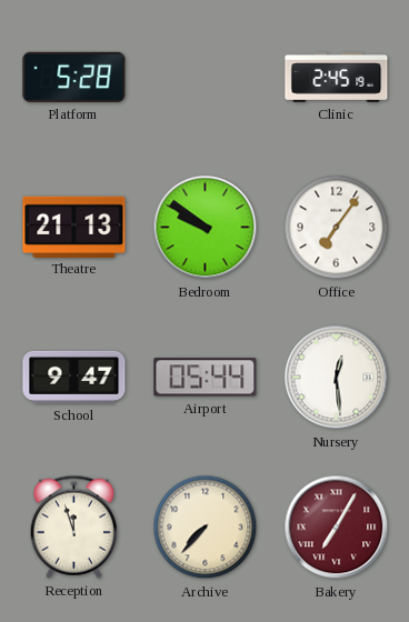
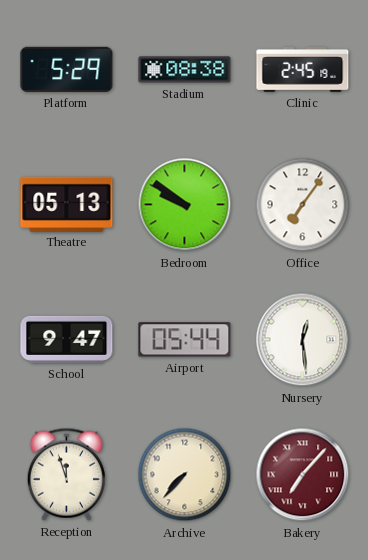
Platform: 5:28 -> 5:29
Stadium: none -> 08:38
Theatre: 21:13 -> 05:13
Bakery: 7:05 -> 7:07
